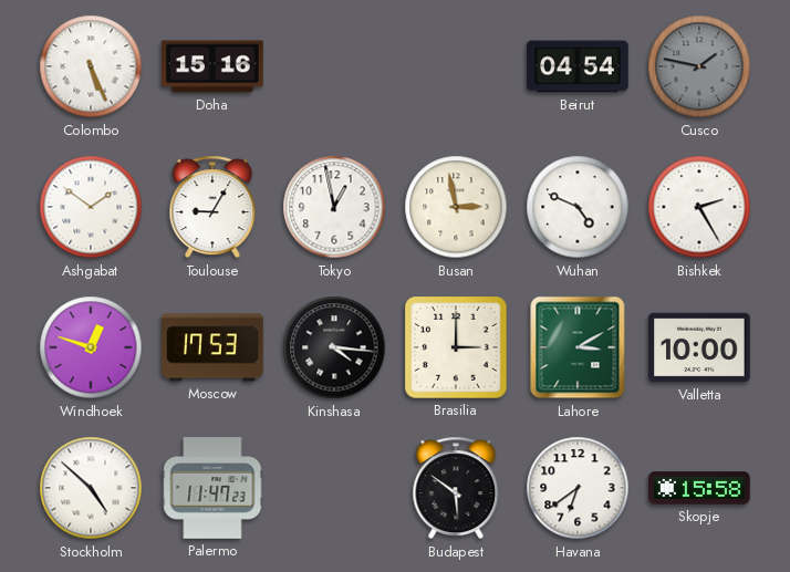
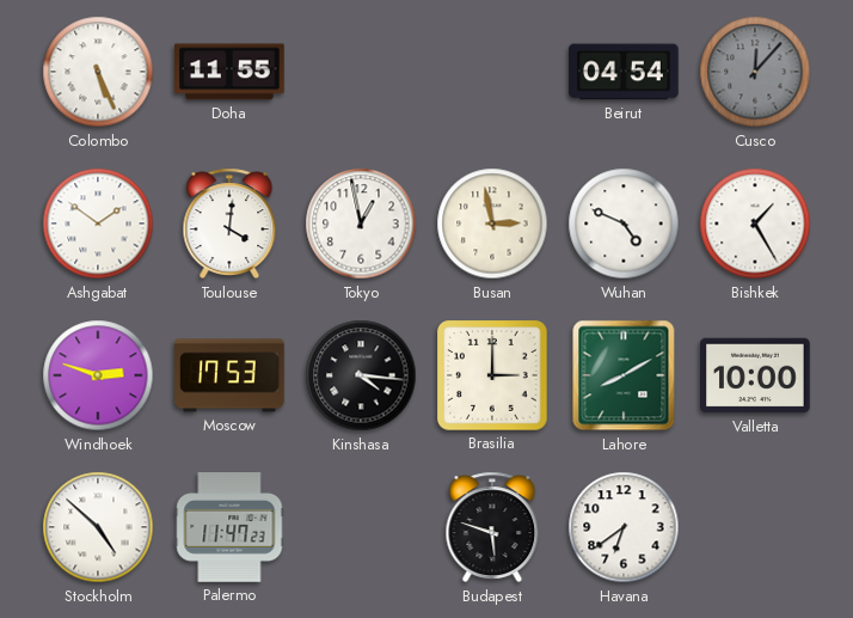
Doha: 15:16 -> 11:55
Cusco: 1:47 -> 12:07
Toulouse: 9:05 -> 4:01
Bishkek: 2:25 -> 1:25
Windhoek: 12:48 -> 2:48
Lahore: 3:10 -> 8:10
Budapest: 5:51 -> 5:48
Skopje: 15:58 -> none
